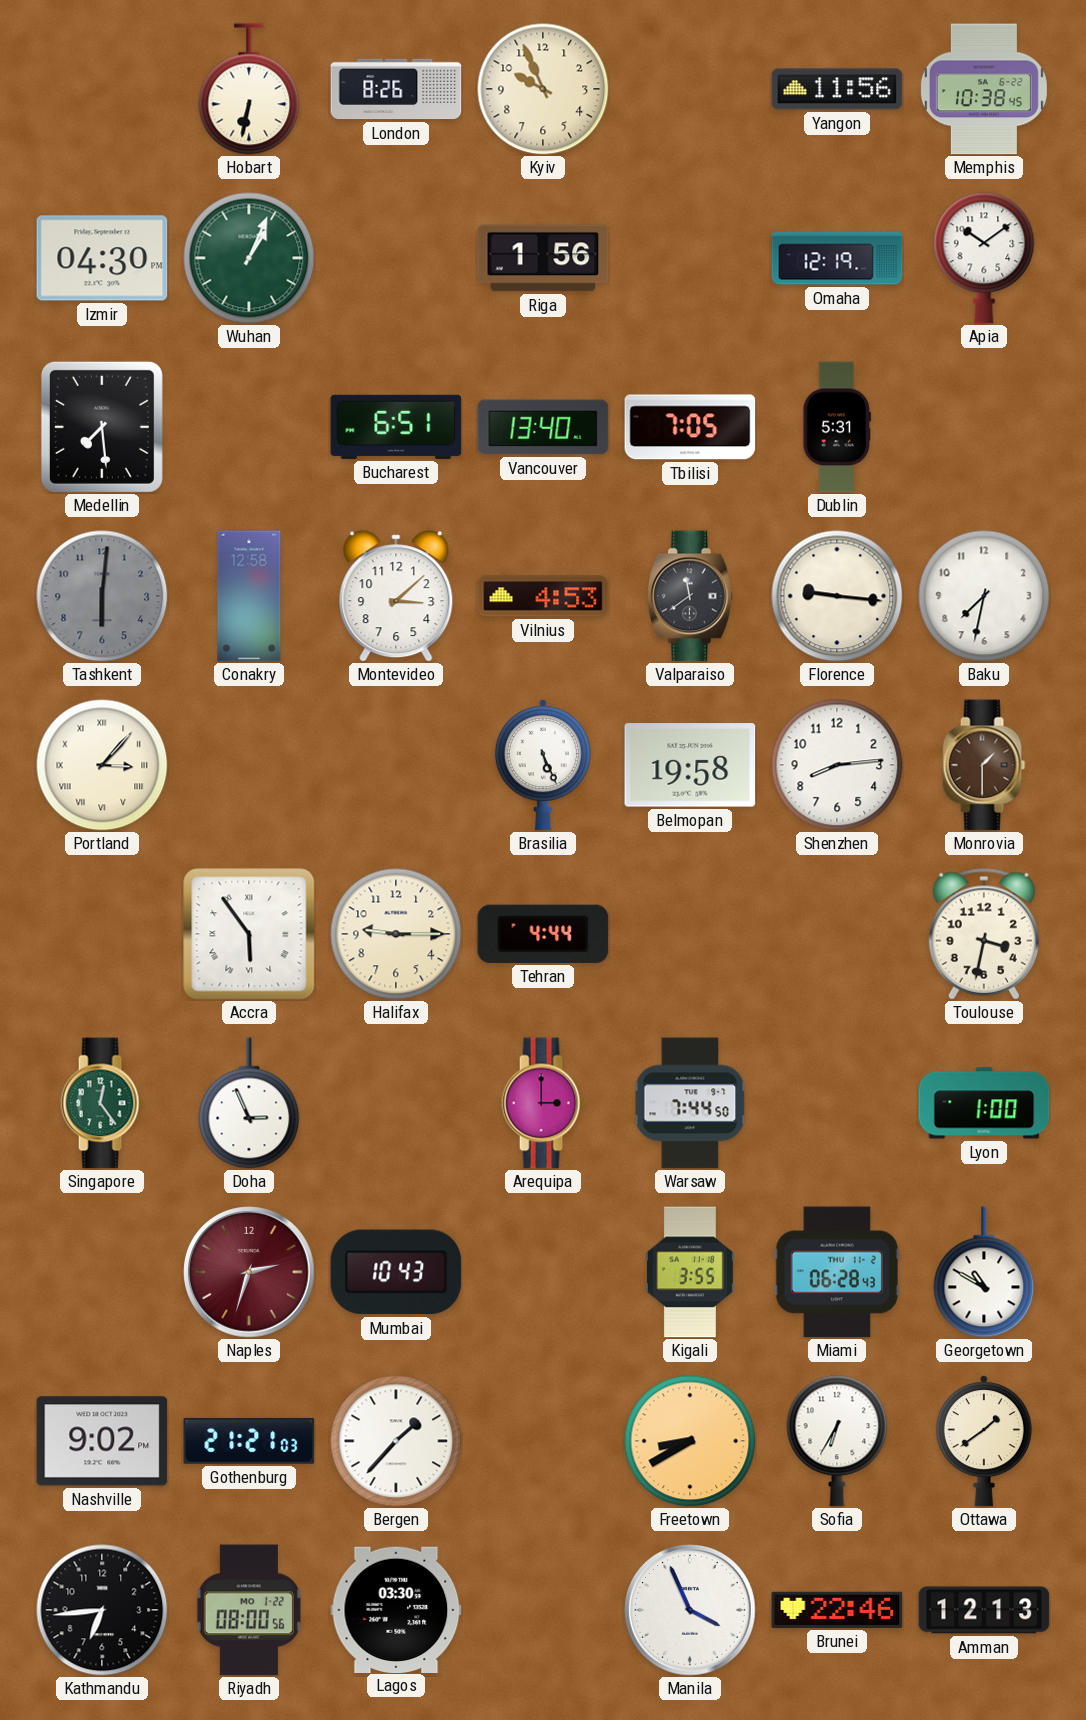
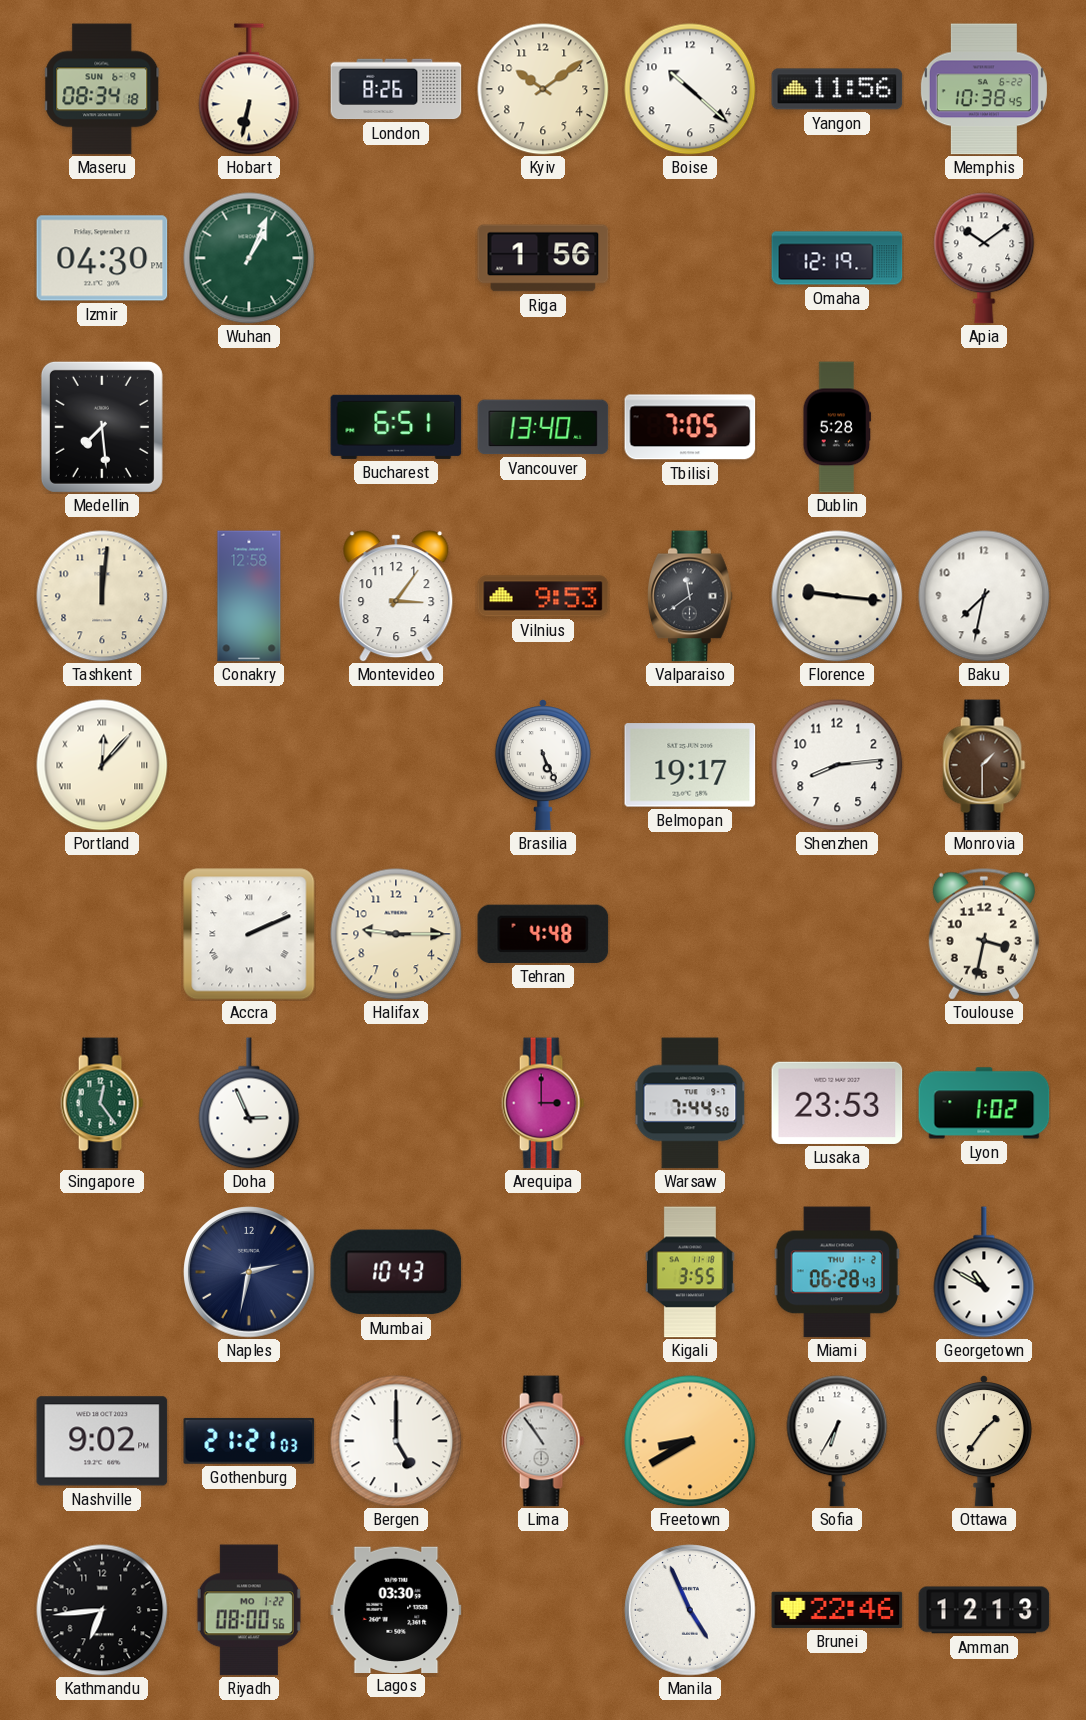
Maseru: none -> 08:34
Kyiv: 9:56 -> 10:09
Boise: none -> 10:22
Dublin: 5:31 -> 5:28
Tashkent: 6:01 -> 12:01
Tashkent dial: grey -> cream
Montevideo: 3:08 -> 3:06
Vilnius: 4:53 -> 9:53
Portland: 3:07 -> 12:07
Belmopan: 19:58 -> 19:17
Accra: 5:54 -> 2:11
Tehran: 4:44 -> 4:48
Lusaka: none -> 23:53
Lyon: 1:00 -> 1:02
Naples: 2:33 -> 2:32
Naples dial: burgundy -> navy
Bergen: 1:37 -> 5:00
Lima: none -> 10:54
Ottawa: 1:39 -> 1:36
Manila: 3:56 -> 4:56
